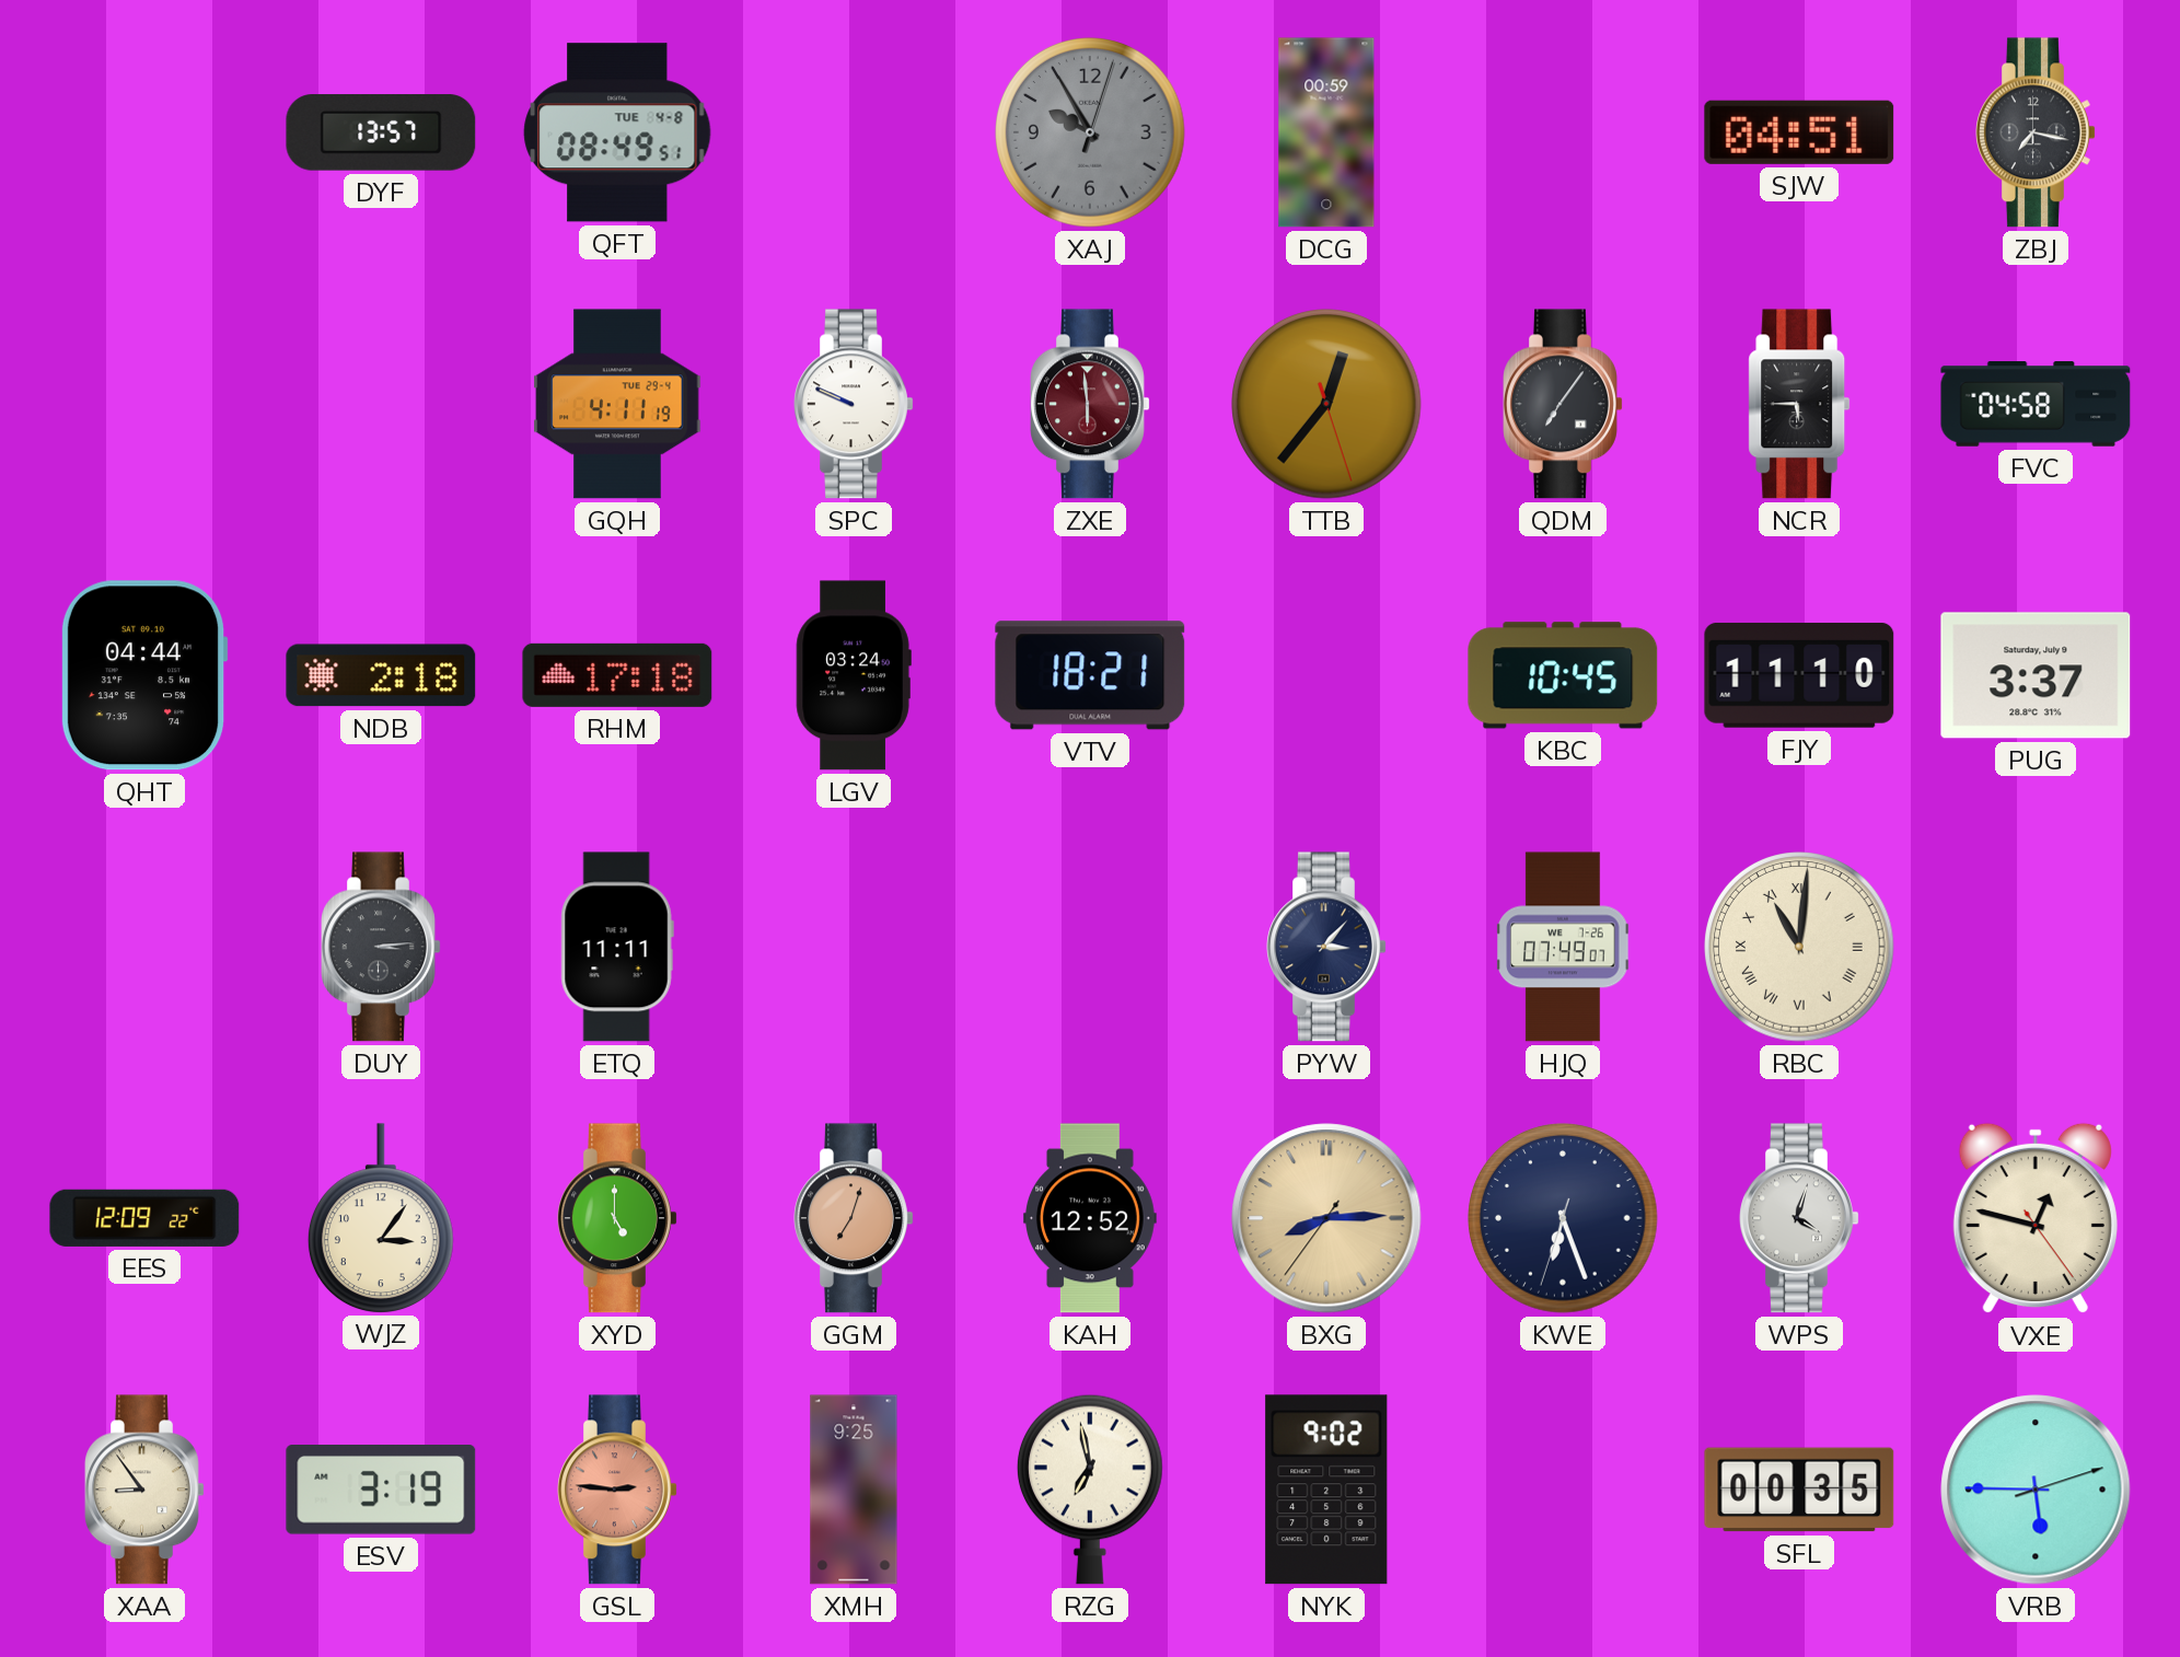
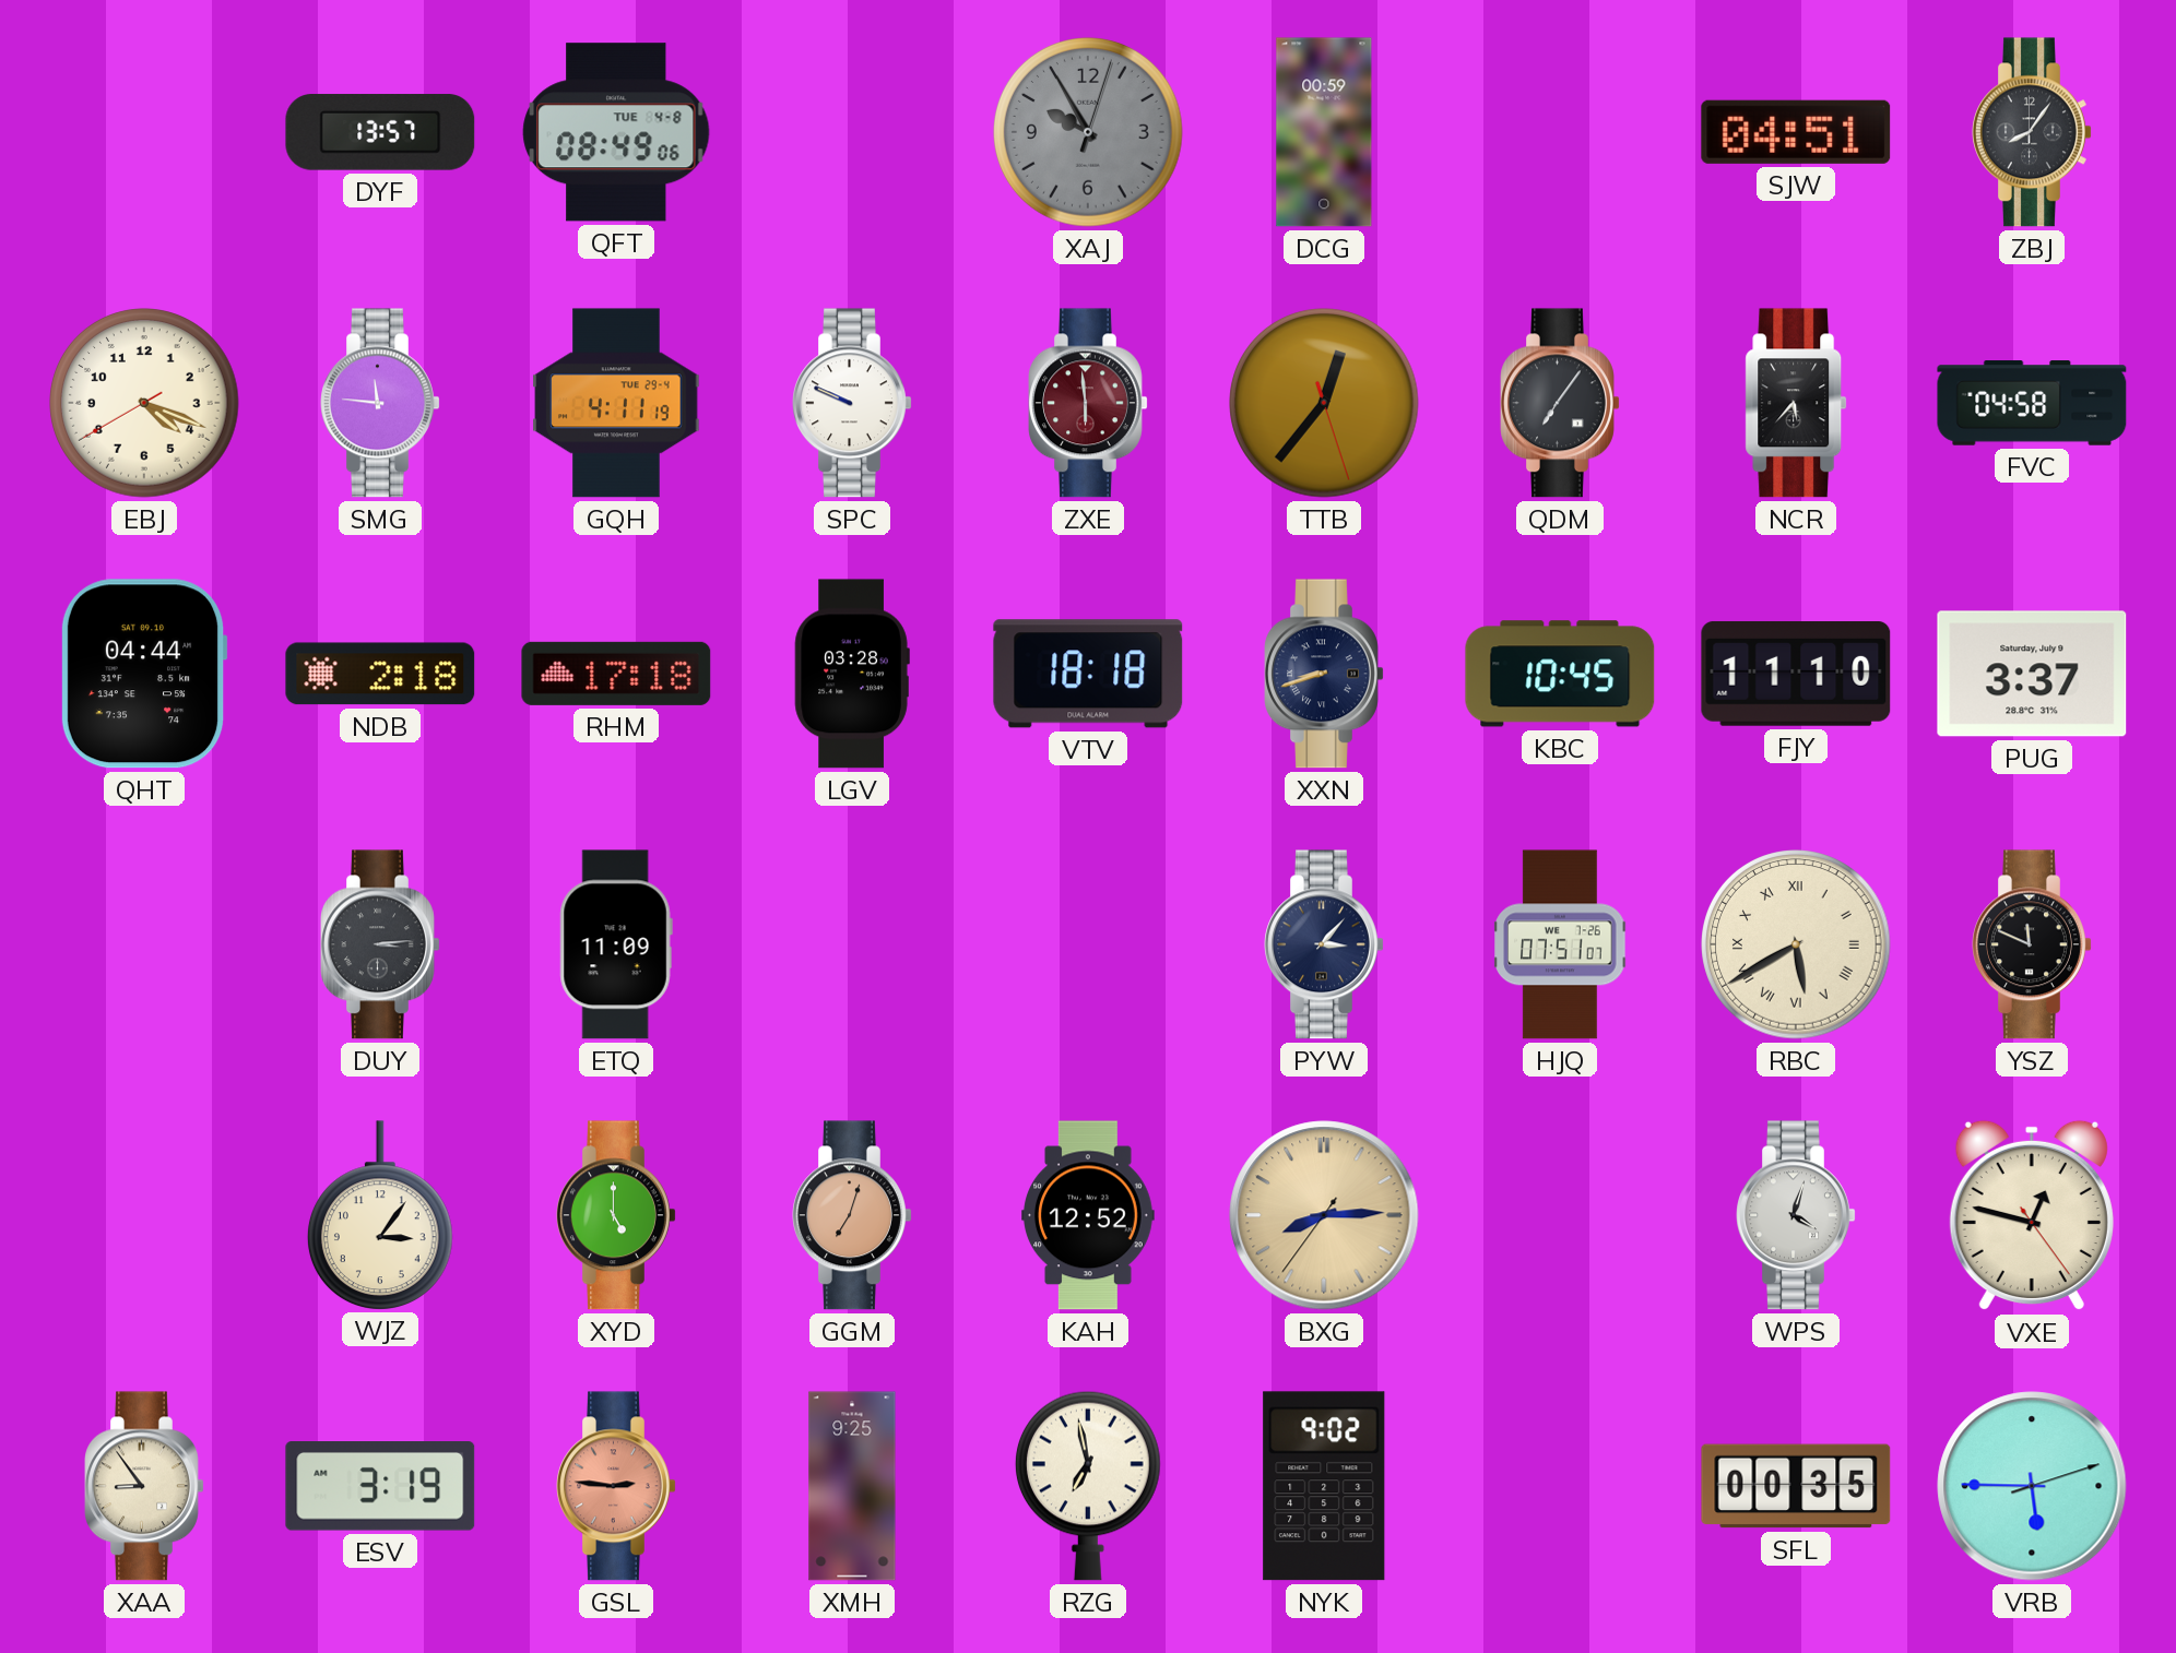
QFT: 08:49:51 -> 08:49:06
ZBJ: 7:17 -> 8:06
EBJ: none -> 4:18
SMG: none -> 11:46
NCR: 5:45 -> 5:37
LGV: 03:24 -> 03:28
VTV: 18:21 -> 18:18
XXN: none -> 8:42
ETQ: 11:11 -> 11:09
HJQ: 07:49 -> 07:51
RBC: 11:01 -> 5:40
YSZ: none -> 11:49
EES: 12:09 -> none
KWE: 6:26 -> none
